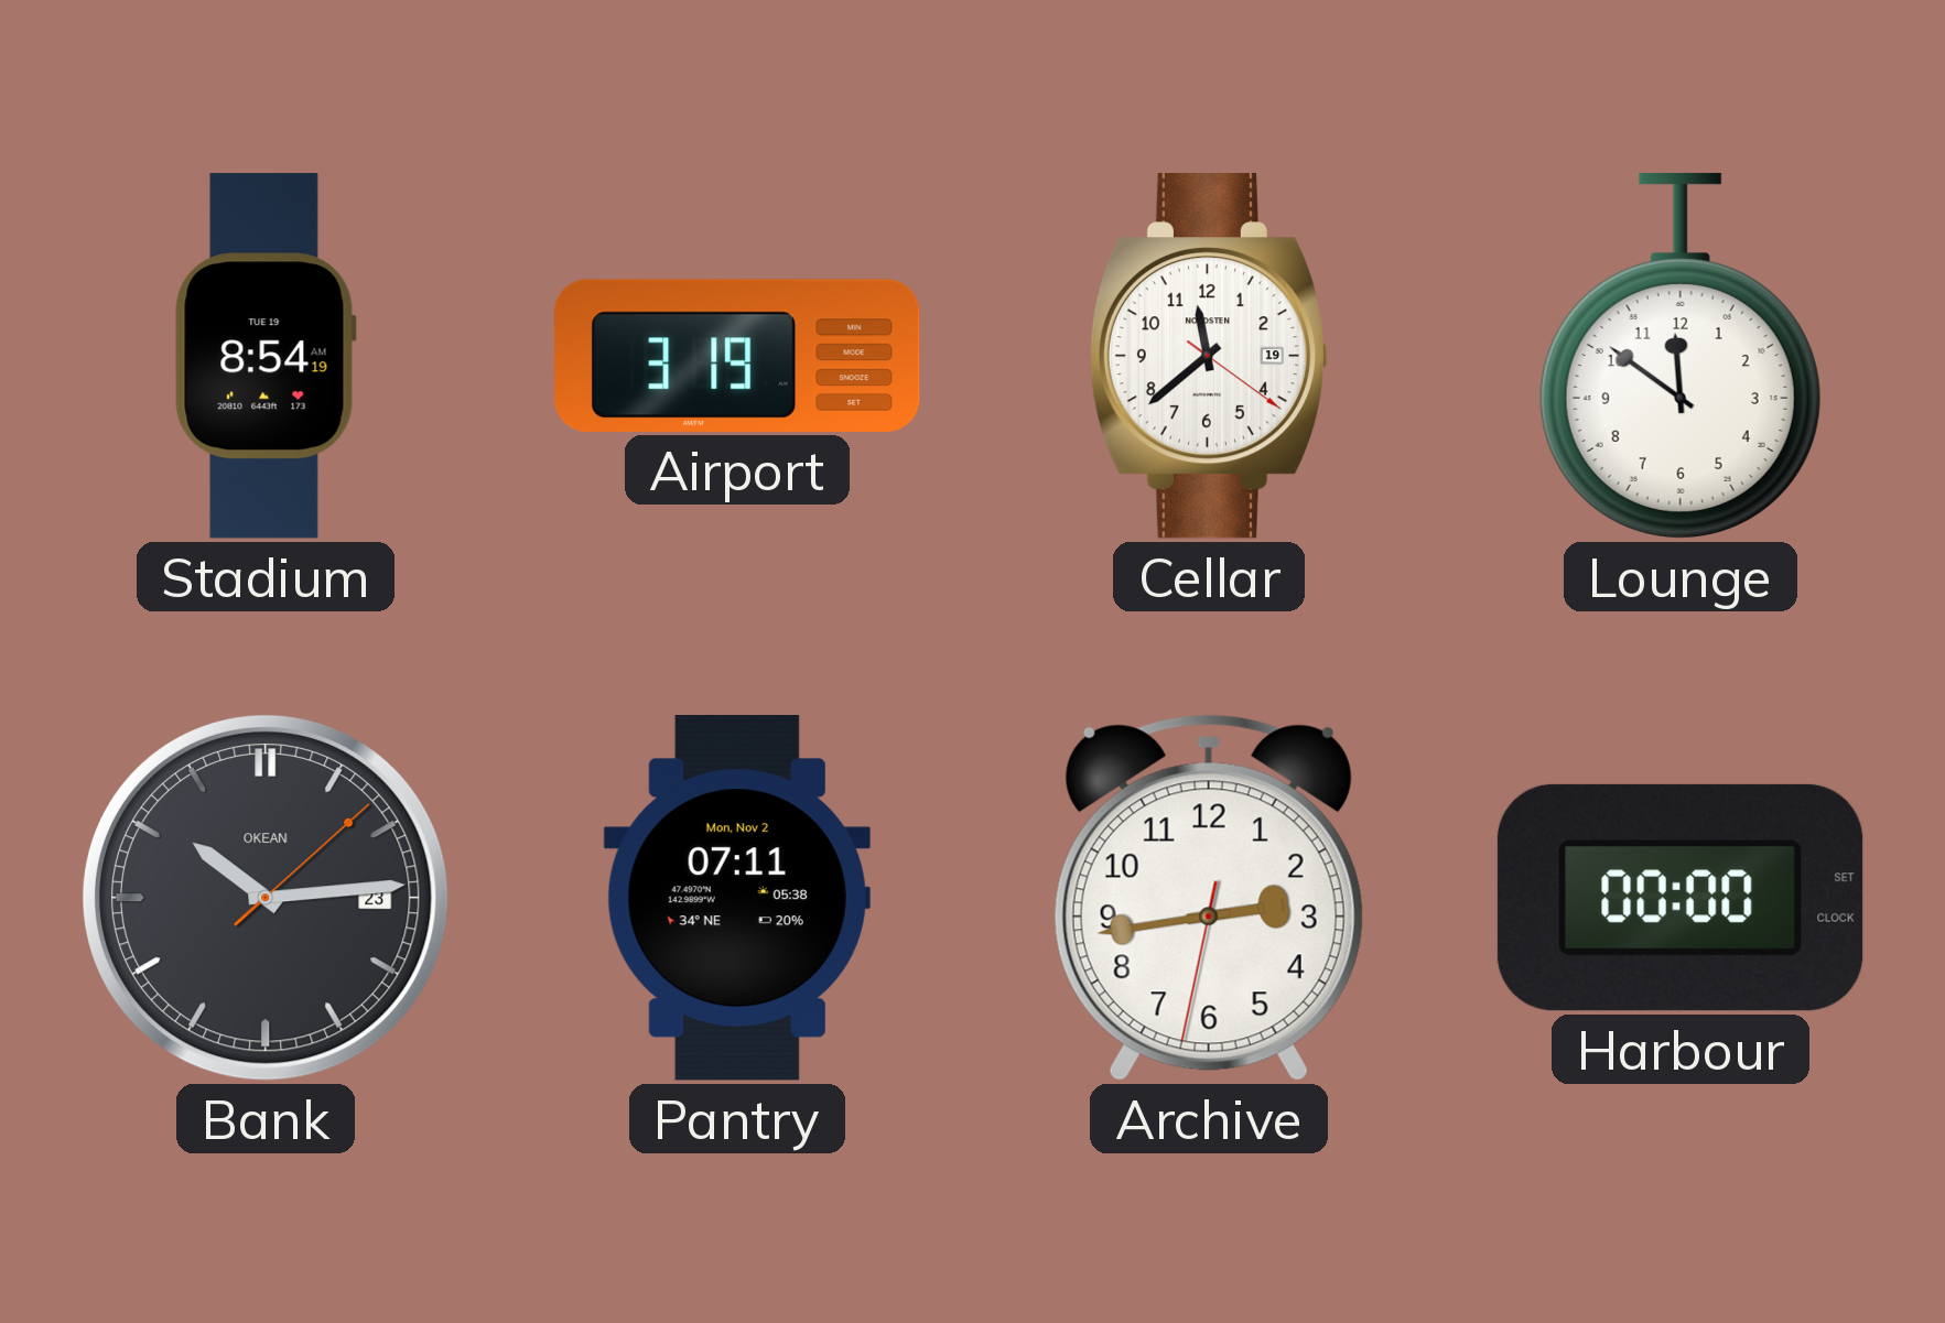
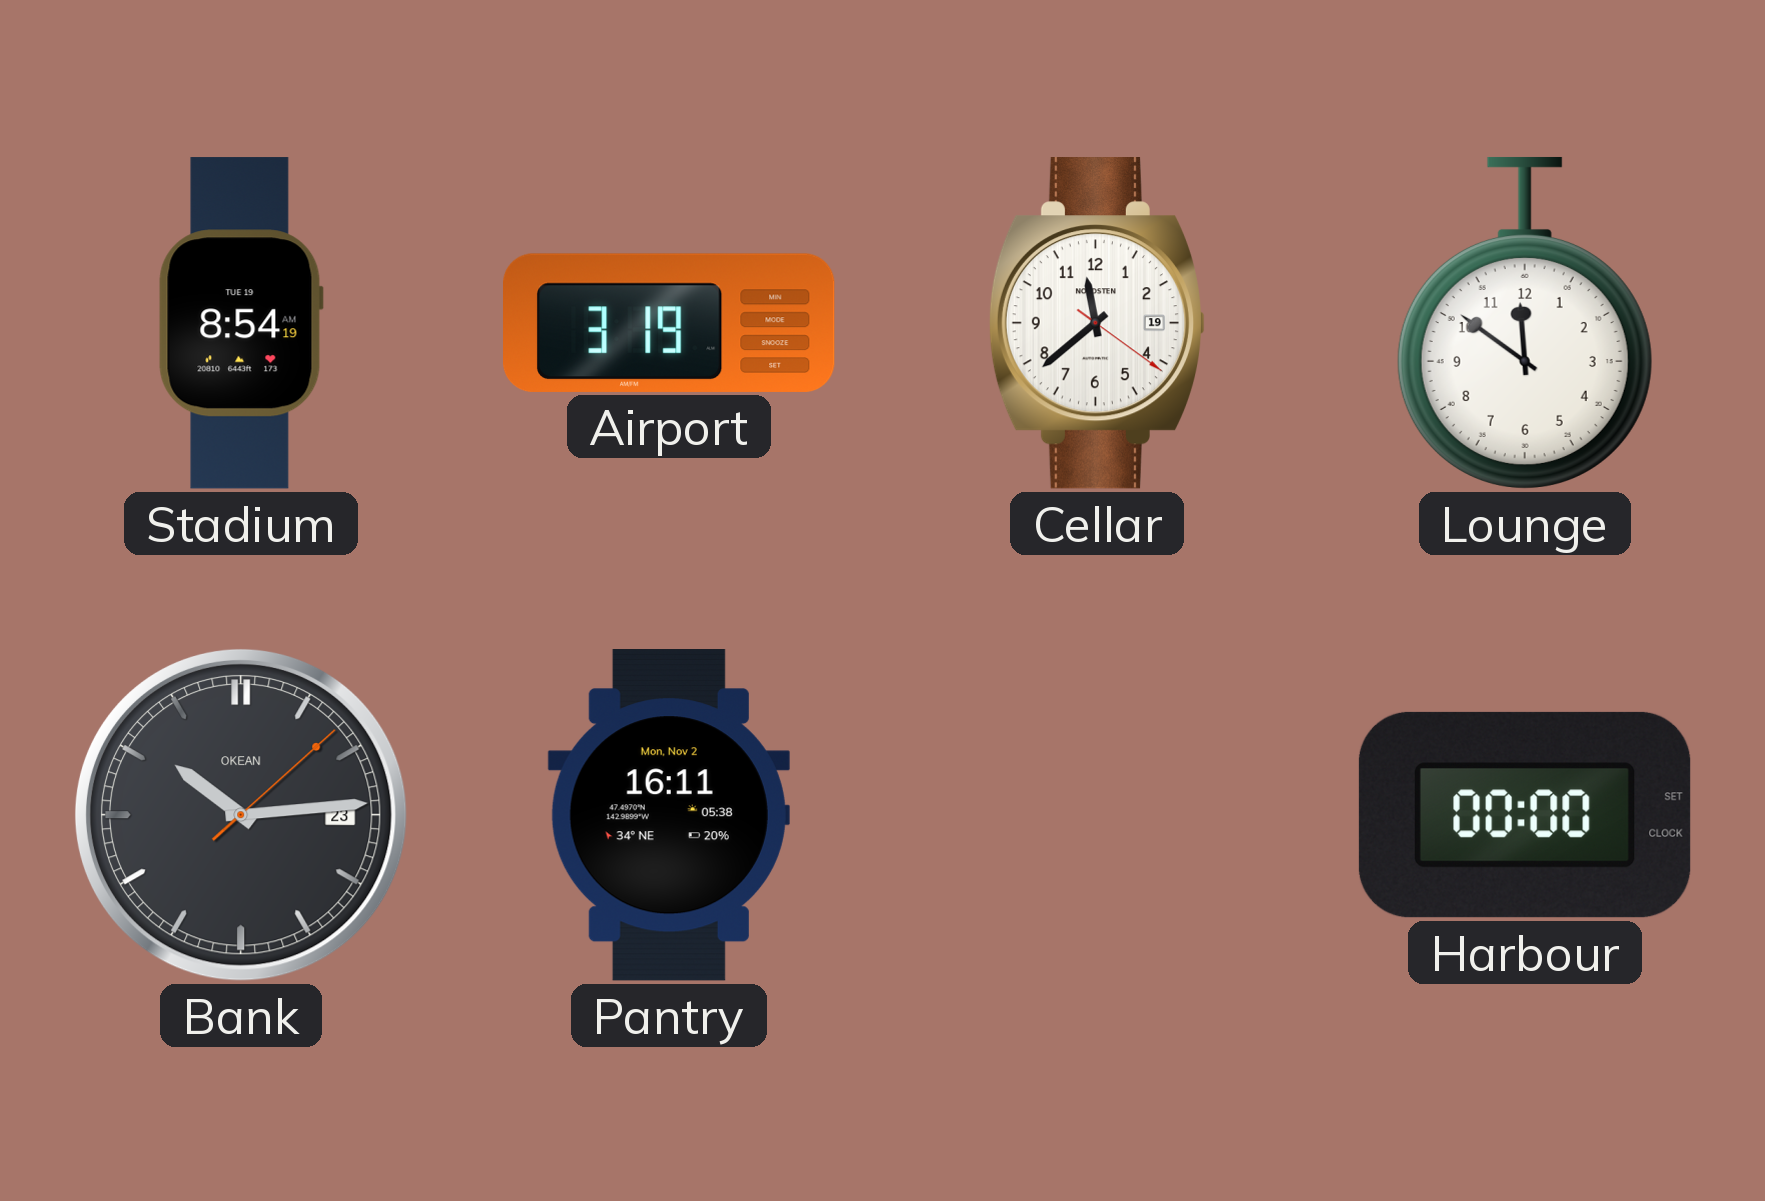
Pantry: 07:11 -> 16:11
Archive: 2:43 -> none
